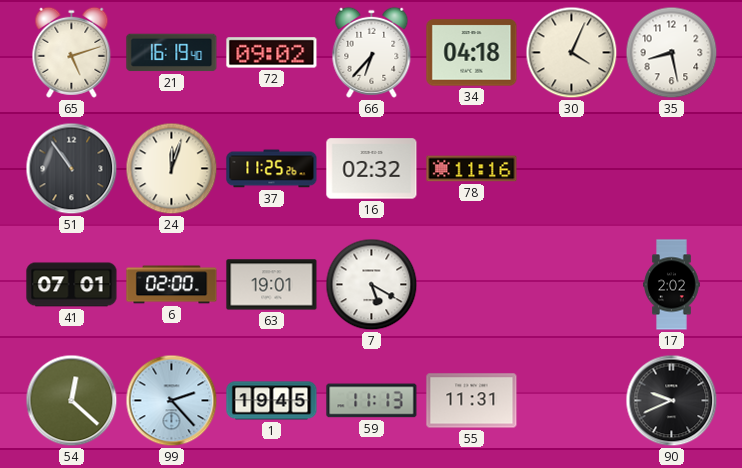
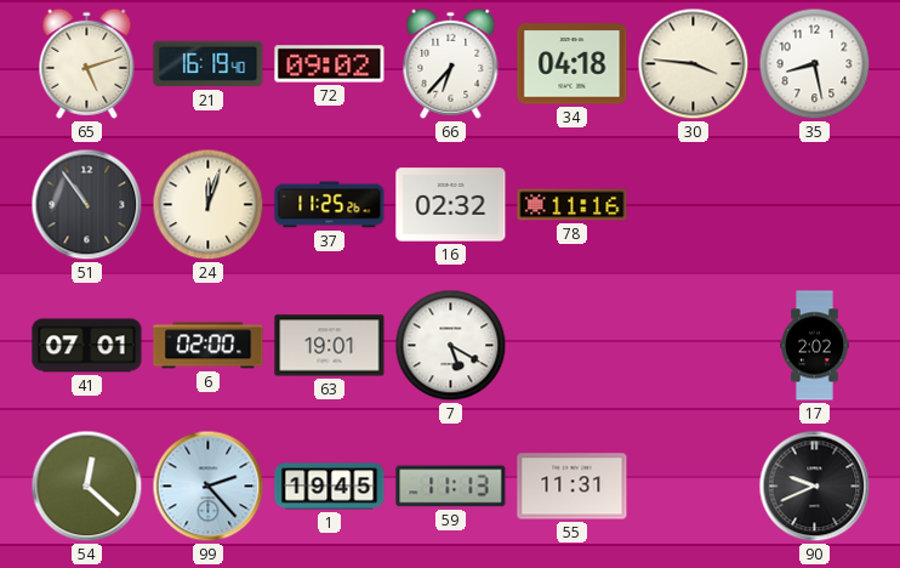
30: 4:04 -> 3:46
